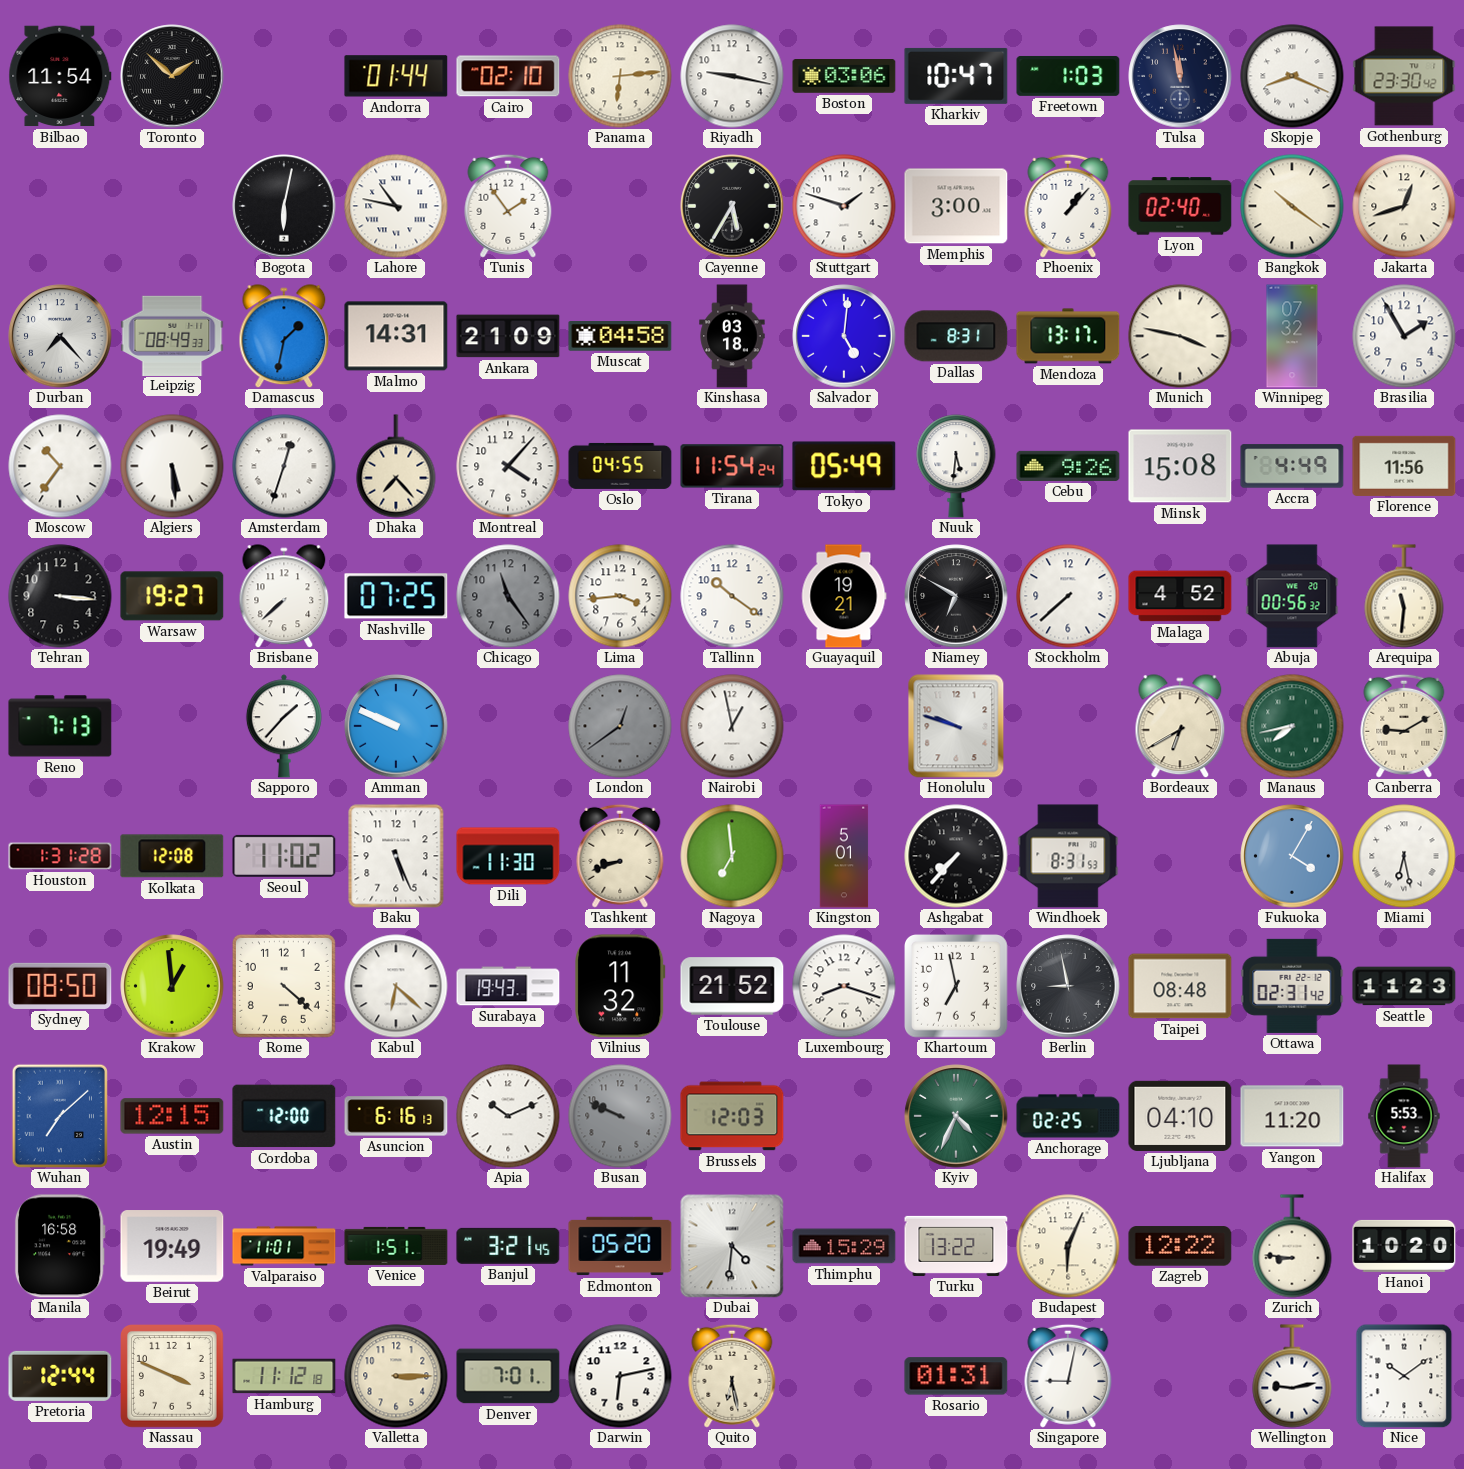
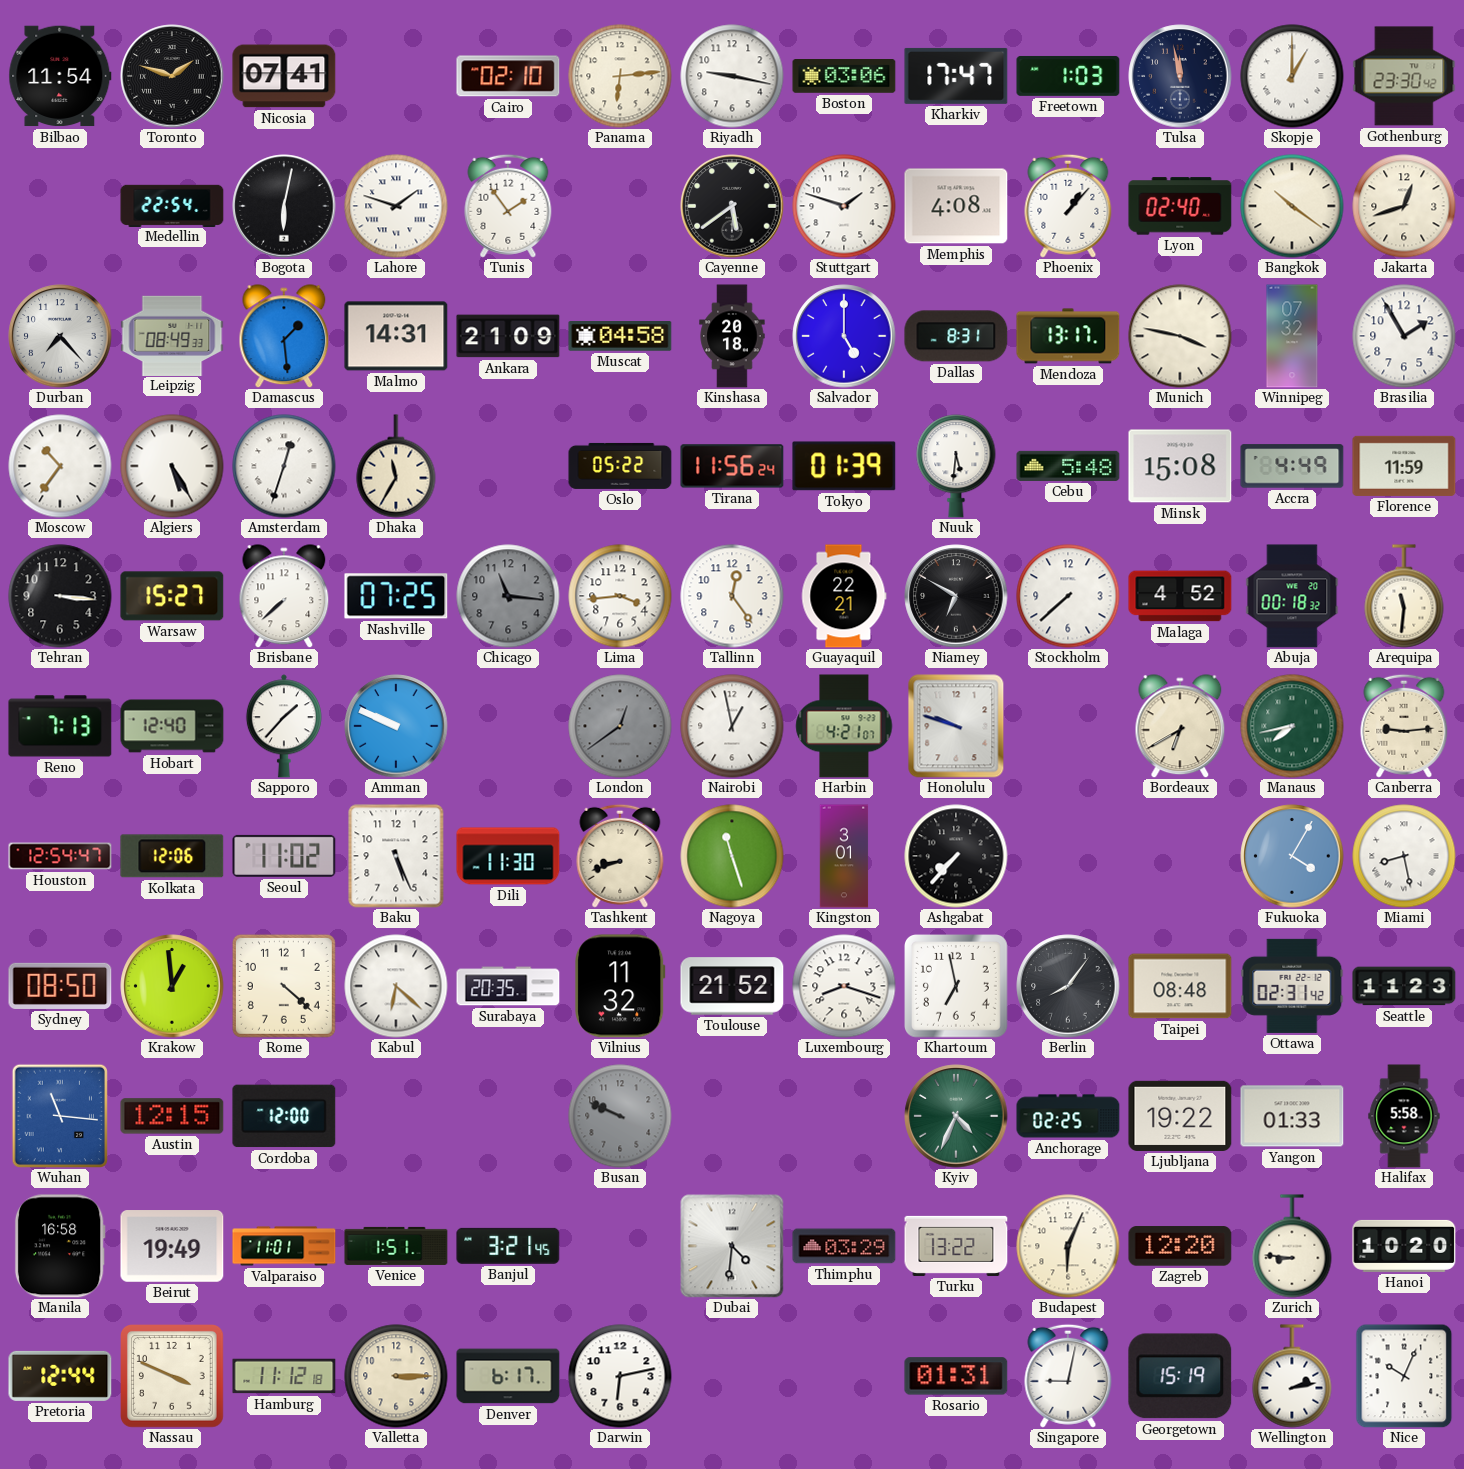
Toronto: 1:52 -> 1:48
Nicosia: none -> 07:41
Andorra: 01:44 -> none
Kharkiv: 10:47 -> 17:47
Skopje: 8:19 -> 1:00
Medellin: none -> 22:54
Lahore: 10:47 -> 1:48
Cayenne: 5:35 -> 5:39
Memphis: 3:00 -> 4:08
Damascus: 1:32 -> 1:29
Kinshasa: 03:18 -> 20:18
Salvador: 5:01 -> 5:00
Algiers: 5:29 -> 5:25
Dhaka: 7:23 -> 11:35
Montreal: 4:07 -> none
Oslo: 04:55 -> 05:22
Tirana: 11:54 -> 11:56
Tokyo: 05:49 -> 01:39
Cebu: 9:26 -> 5:48
Florence: 11:56 -> 11:59
Warsaw: 19:27 -> 15:27
Chicago: 11:24 -> 11:16
Tallinn: 10:21 -> 12:24
Guayaquil: 19:21 -> 22:21
Abuja: 00:56 -> 00:18
Hobart: none -> 12:40
Harbin: none -> 4:21
Canberra: 9:10 -> 9:14
Houston: 1:31 -> 12:54
Kolkata: 12:08 -> 12:06
Nagoya: 6:59 -> 11:27
Kingston: 5:01 -> 3:01
Windhoek: 8:31 -> none
Miami: 6:28 -> 8:28
Surabaya: 19:43 -> 20:35
Berlin: 8:58 -> 8:06
Wuhan: 7:08 -> 11:16
Asuncion: 6:16 -> none
Apia: 10:11 -> none
Brussels: 12:03 -> none
Ljubljana: 04:10 -> 19:22
Yangon: 11:20 -> 01:33
Halifax: 5:53 -> 5:58
Edmonton: 05:20 -> none
Thimphu: 15:29 -> 03:29
Zagreb: 12:22 -> 12:20
Denver: 7:01 -> 6:17
Quito: 6:28 -> none
Georgetown: none -> 15:19
Wellington: 9:13 -> 2:13
Nice: 10:09 -> 10:04
